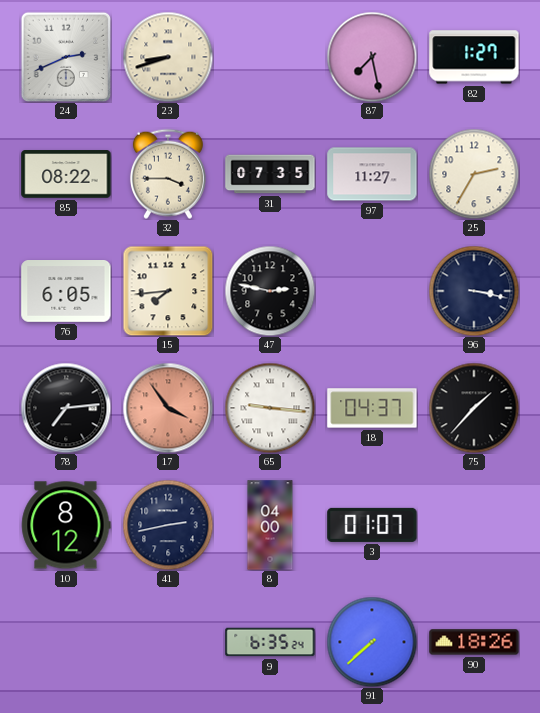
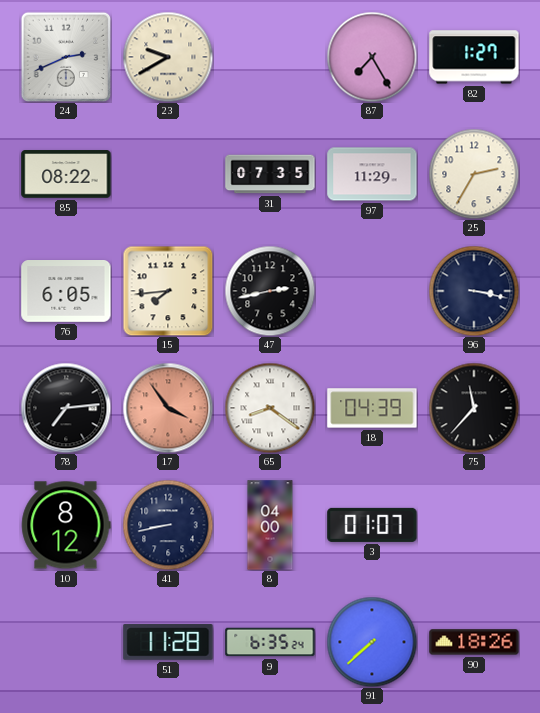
23: 8:42 -> 9:40
87: 7:28 -> 7:25
32: 3:45 -> none
97: 11:27 -> 11:29
47: 2:47 -> 2:43
65: 9:16 -> 8:21
18: 04:37 -> 04:39
75: 1:37 -> 11:37
41: 2:43 -> 8:43
51: none -> 11:28
